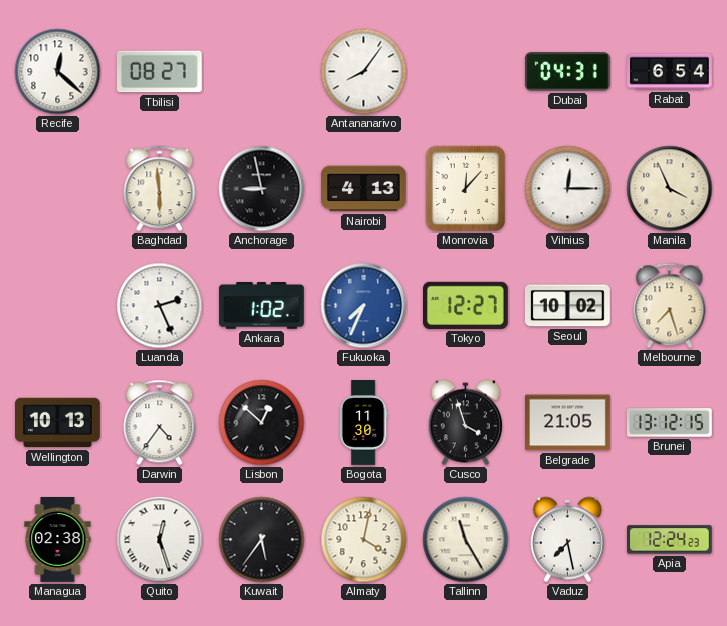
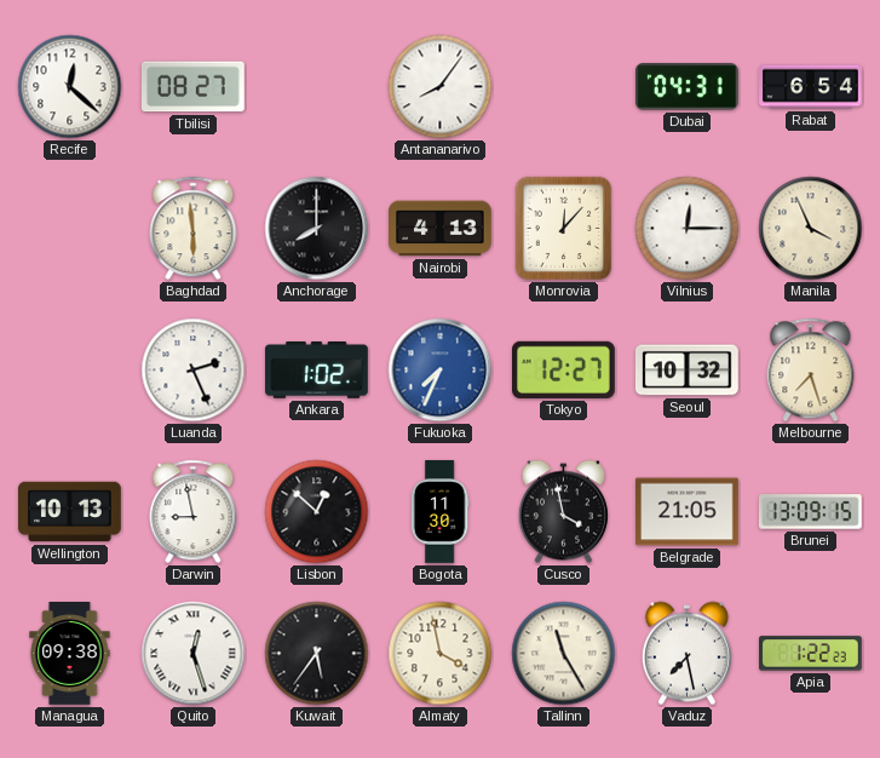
Anchorage: 8:58 -> 8:00
Seoul: 10:02 -> 10:32
Darwin: 4:36 -> 8:58
Cusco: 3:57 -> 3:58
Brunei: 13:12 -> 13:09
Managua: 02:38 -> 09:38
Almaty: 4:02 -> 3:58
Apia: 12:24 -> 1:22
